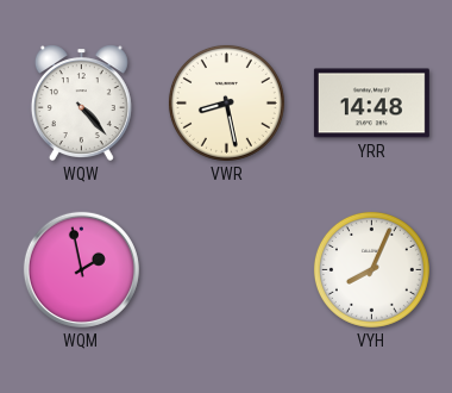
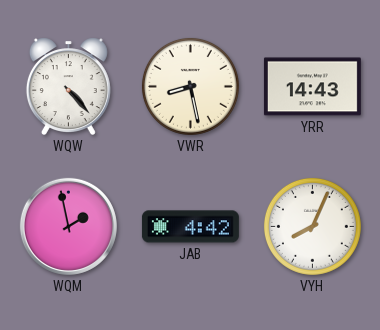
YRR: 14:48 -> 14:43
JAB: none -> 4:42
